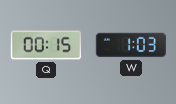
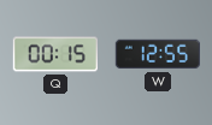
W: 1:03 -> 12:55
